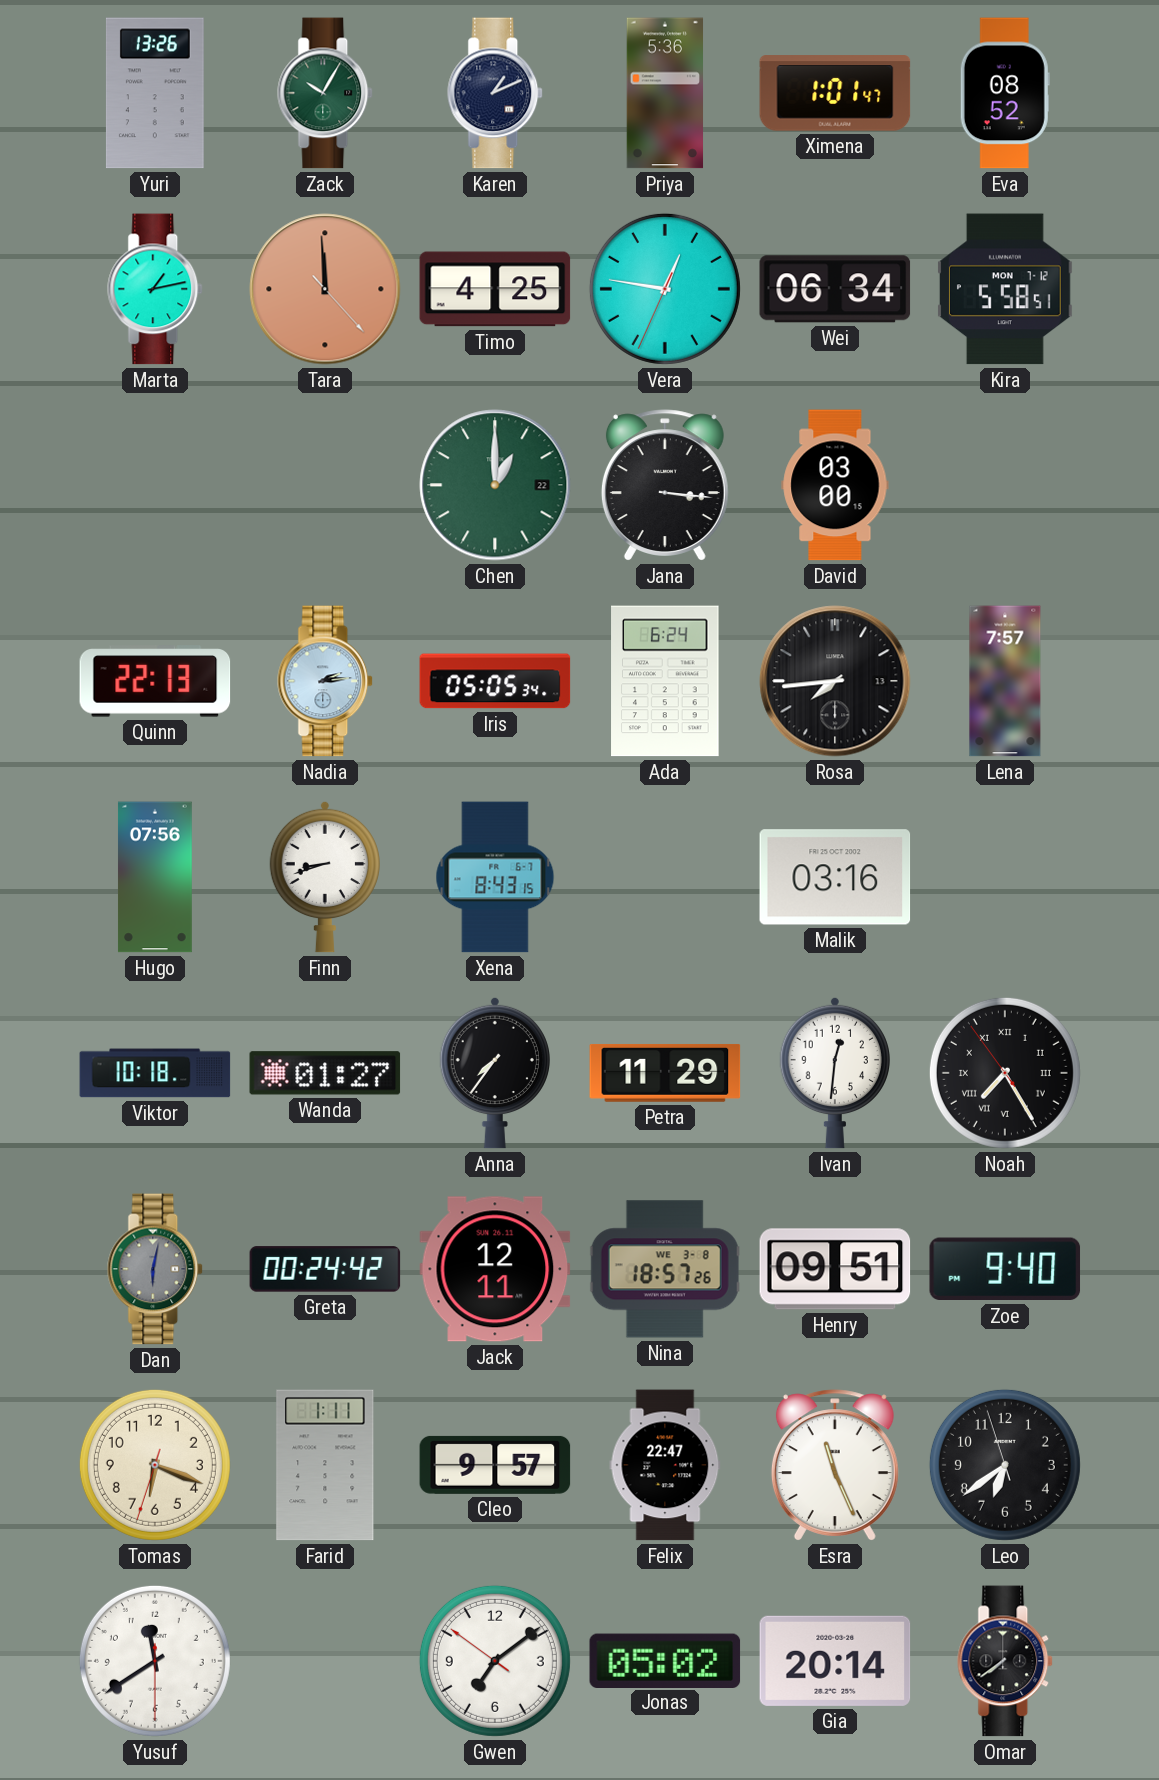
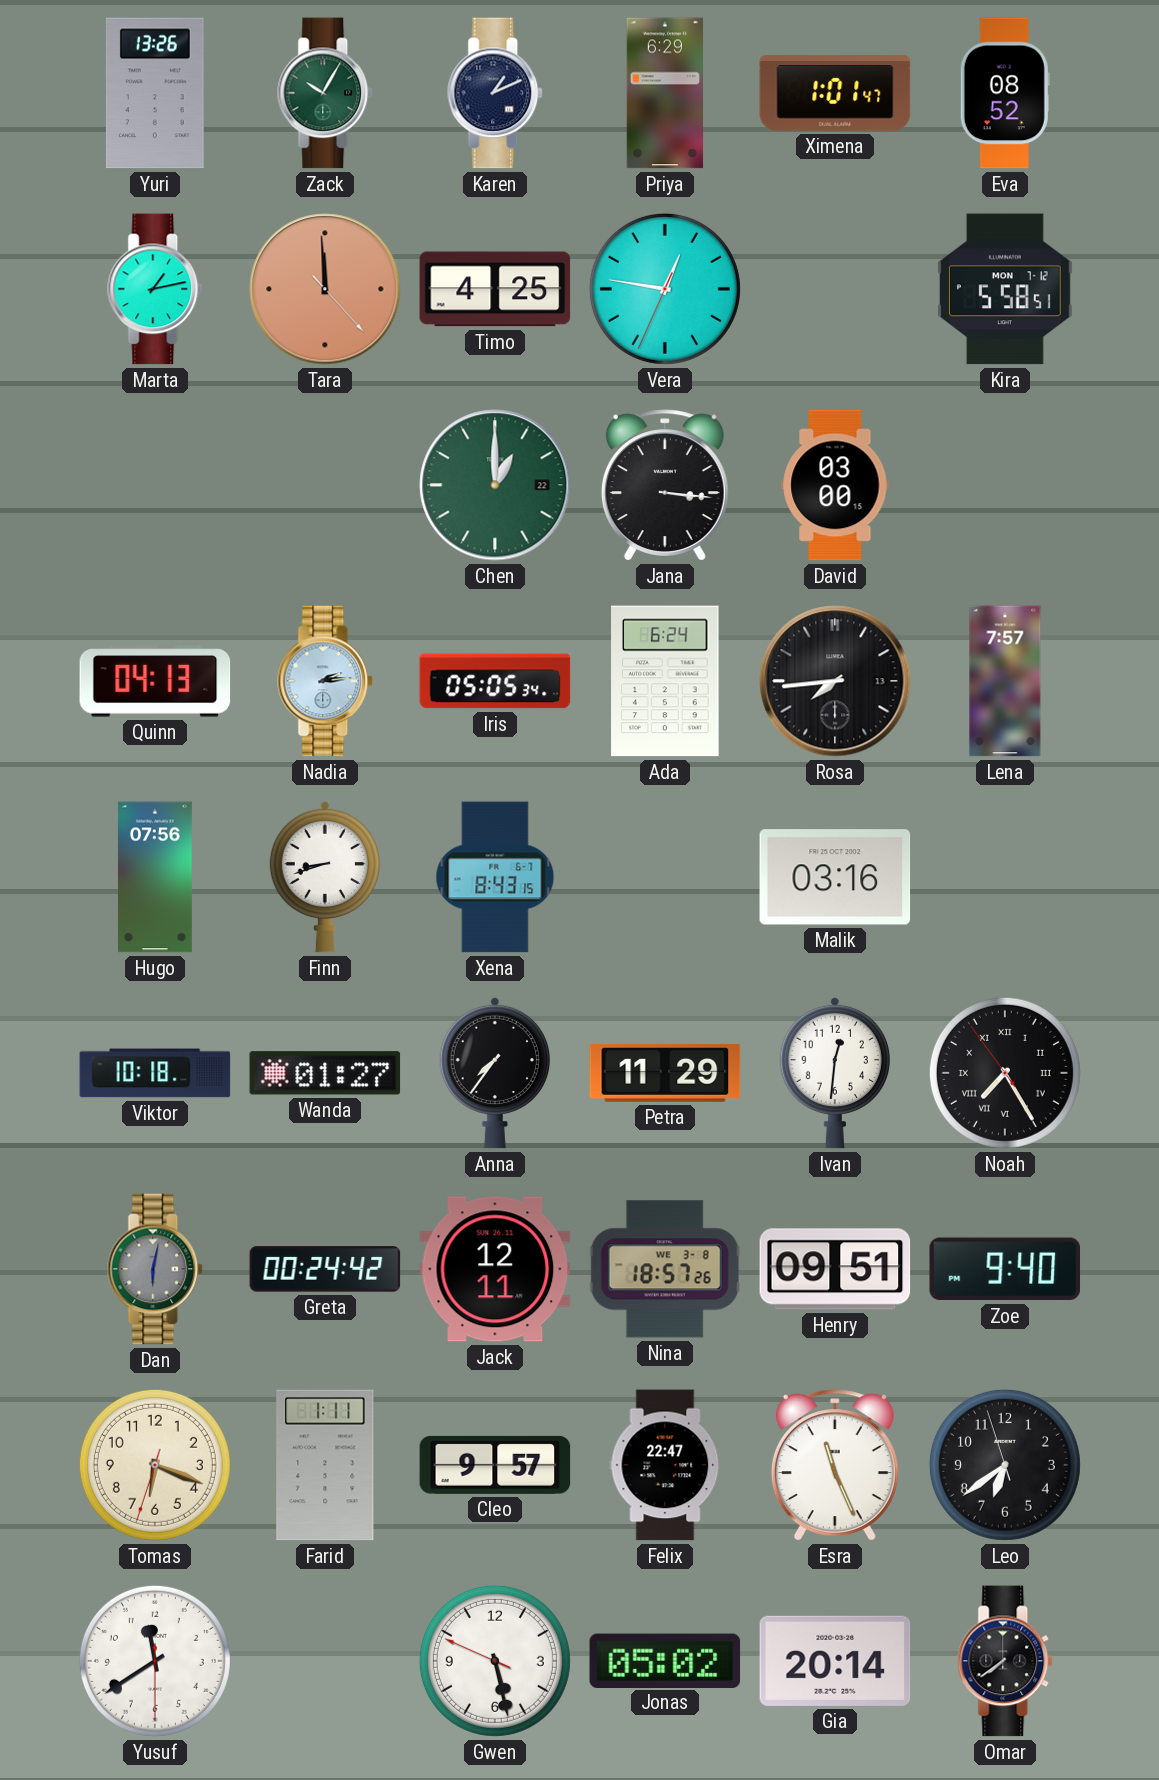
Priya: 5:36 -> 6:29
Wei: 06:34 -> none
Quinn: 22:13 -> 04:13
Gwen: 7:08 -> 5:27
